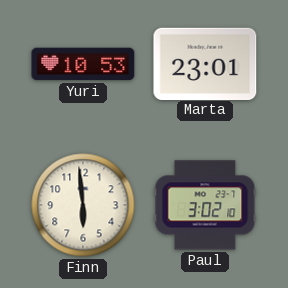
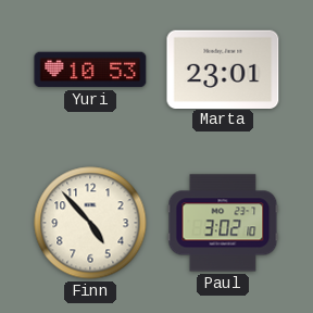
Finn: 5:59 -> 4:53
